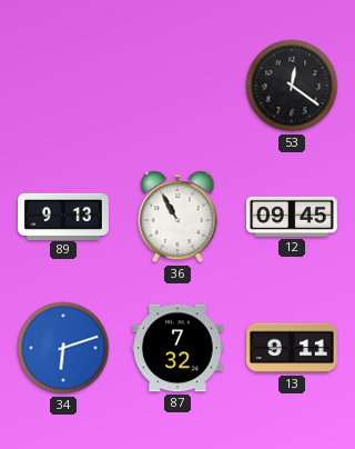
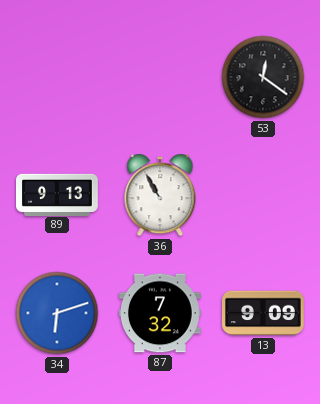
12: 09:45 -> none
13: 9:11 -> 9:09
